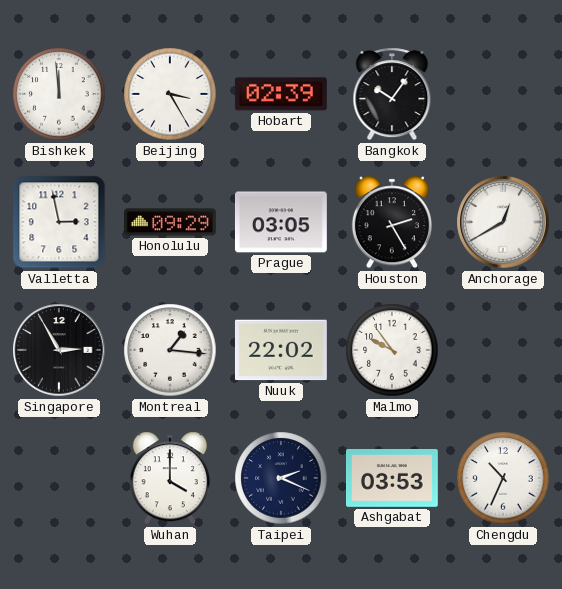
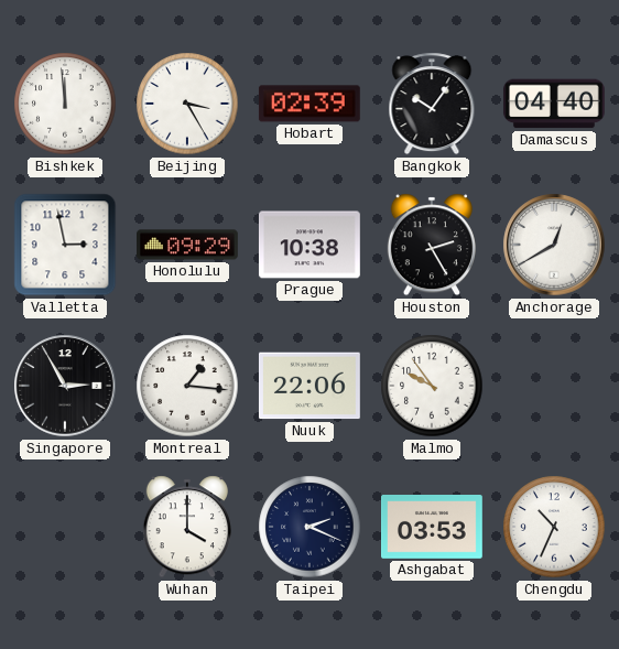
Damascus: none -> 04:40
Prague: 03:05 -> 10:38
Nuuk: 22:02 -> 22:06
